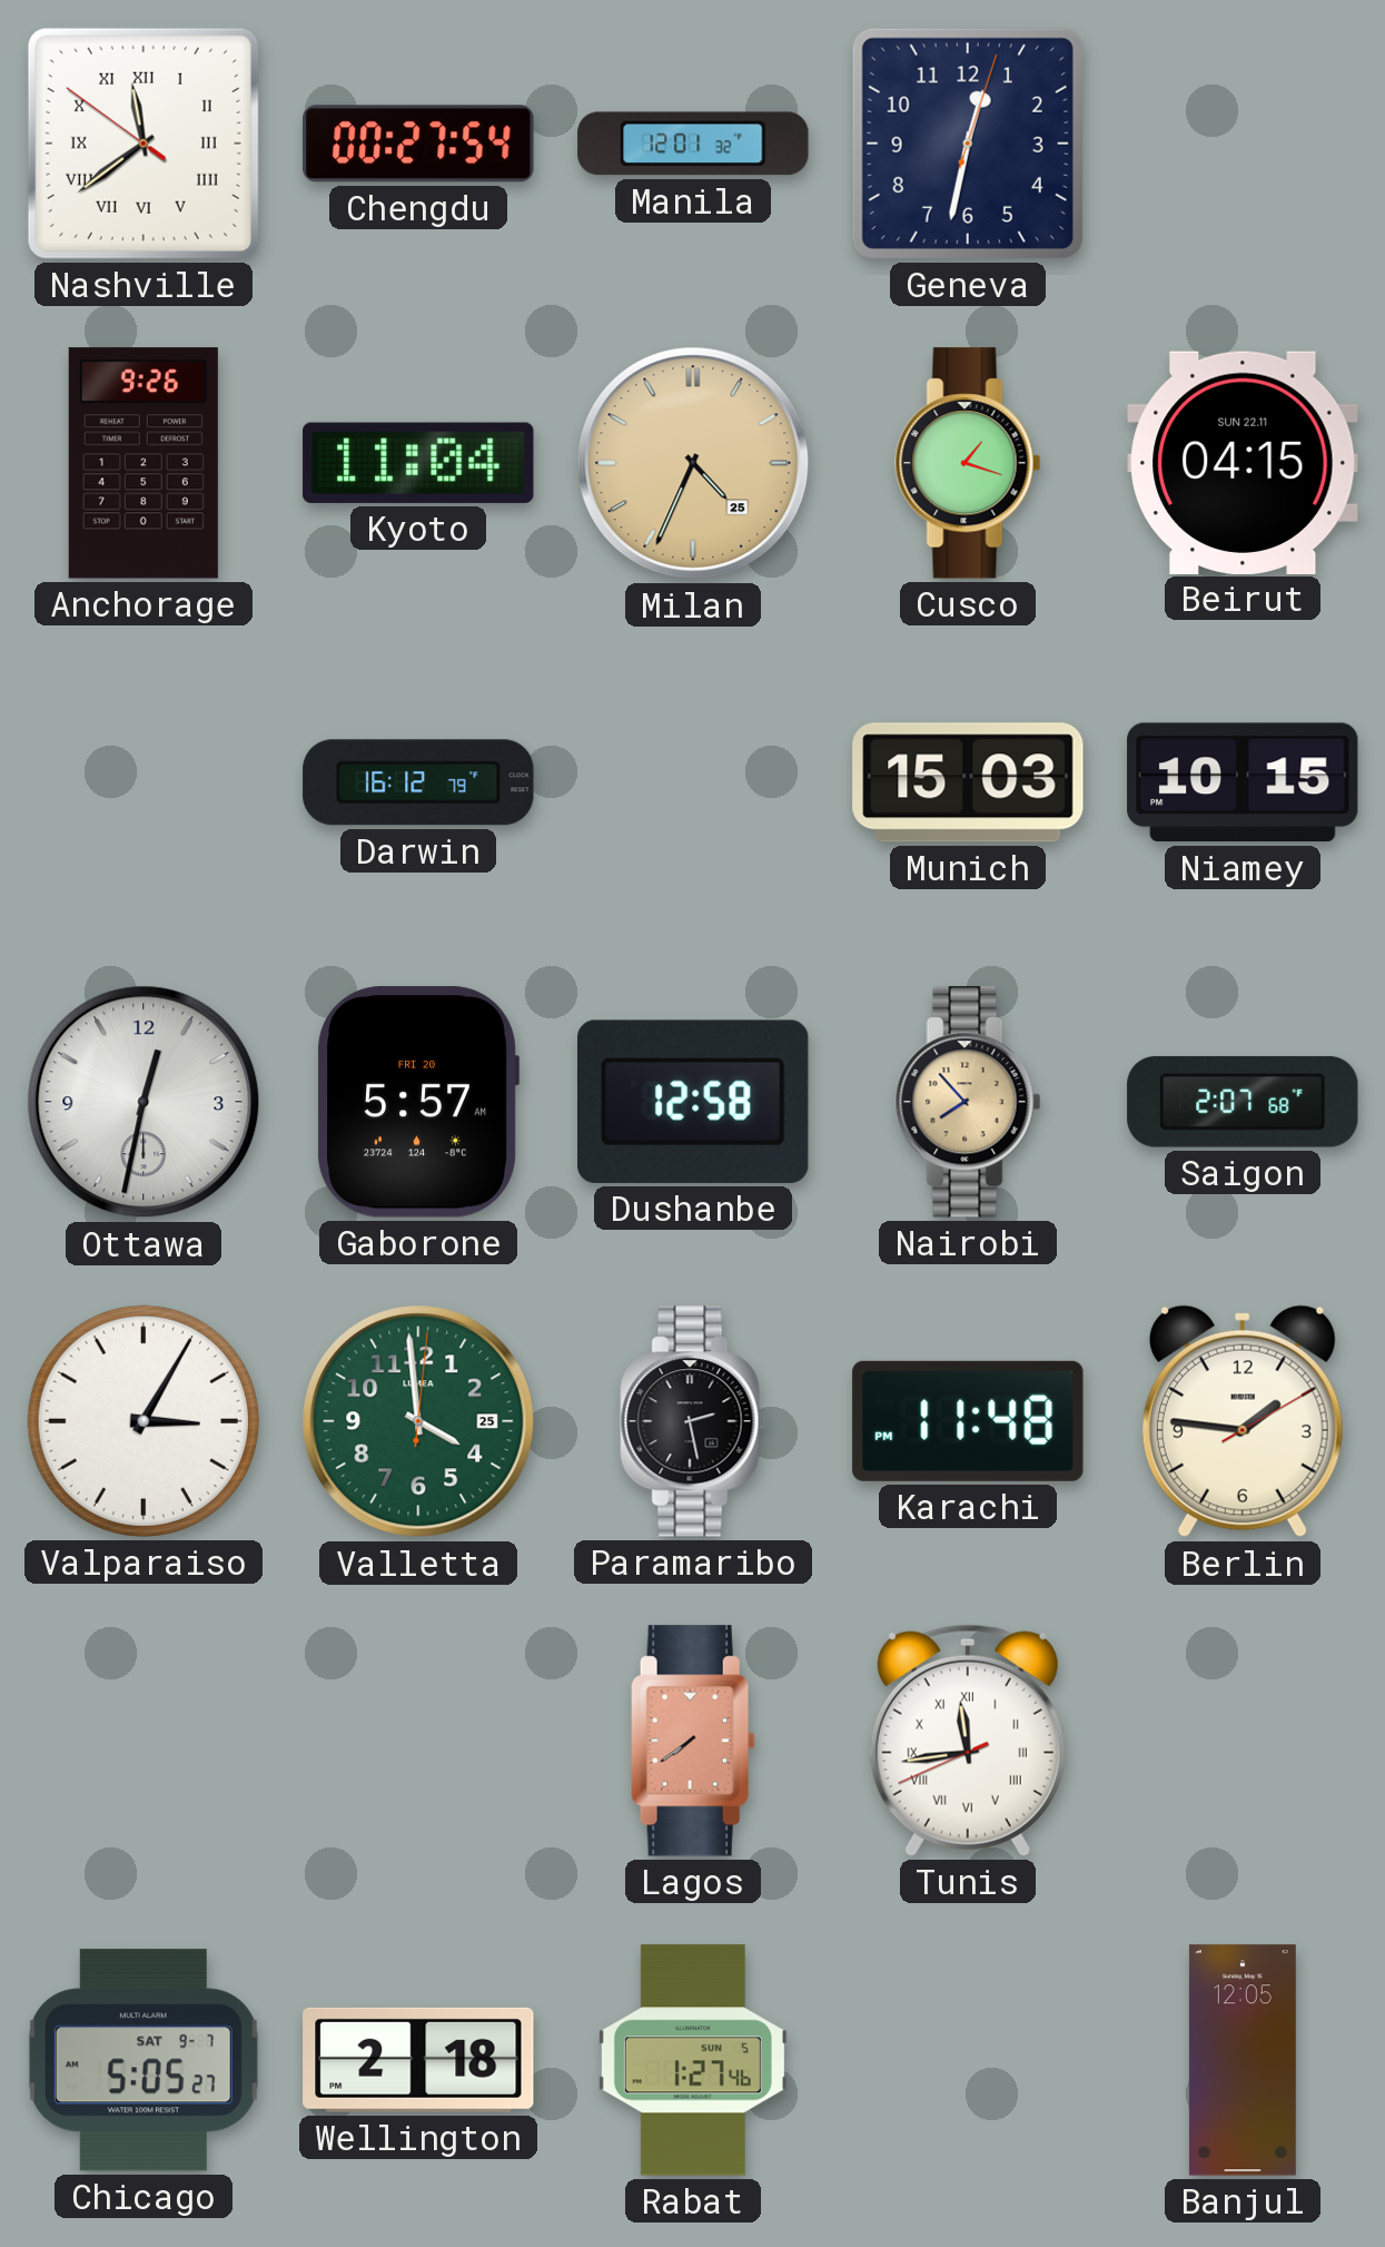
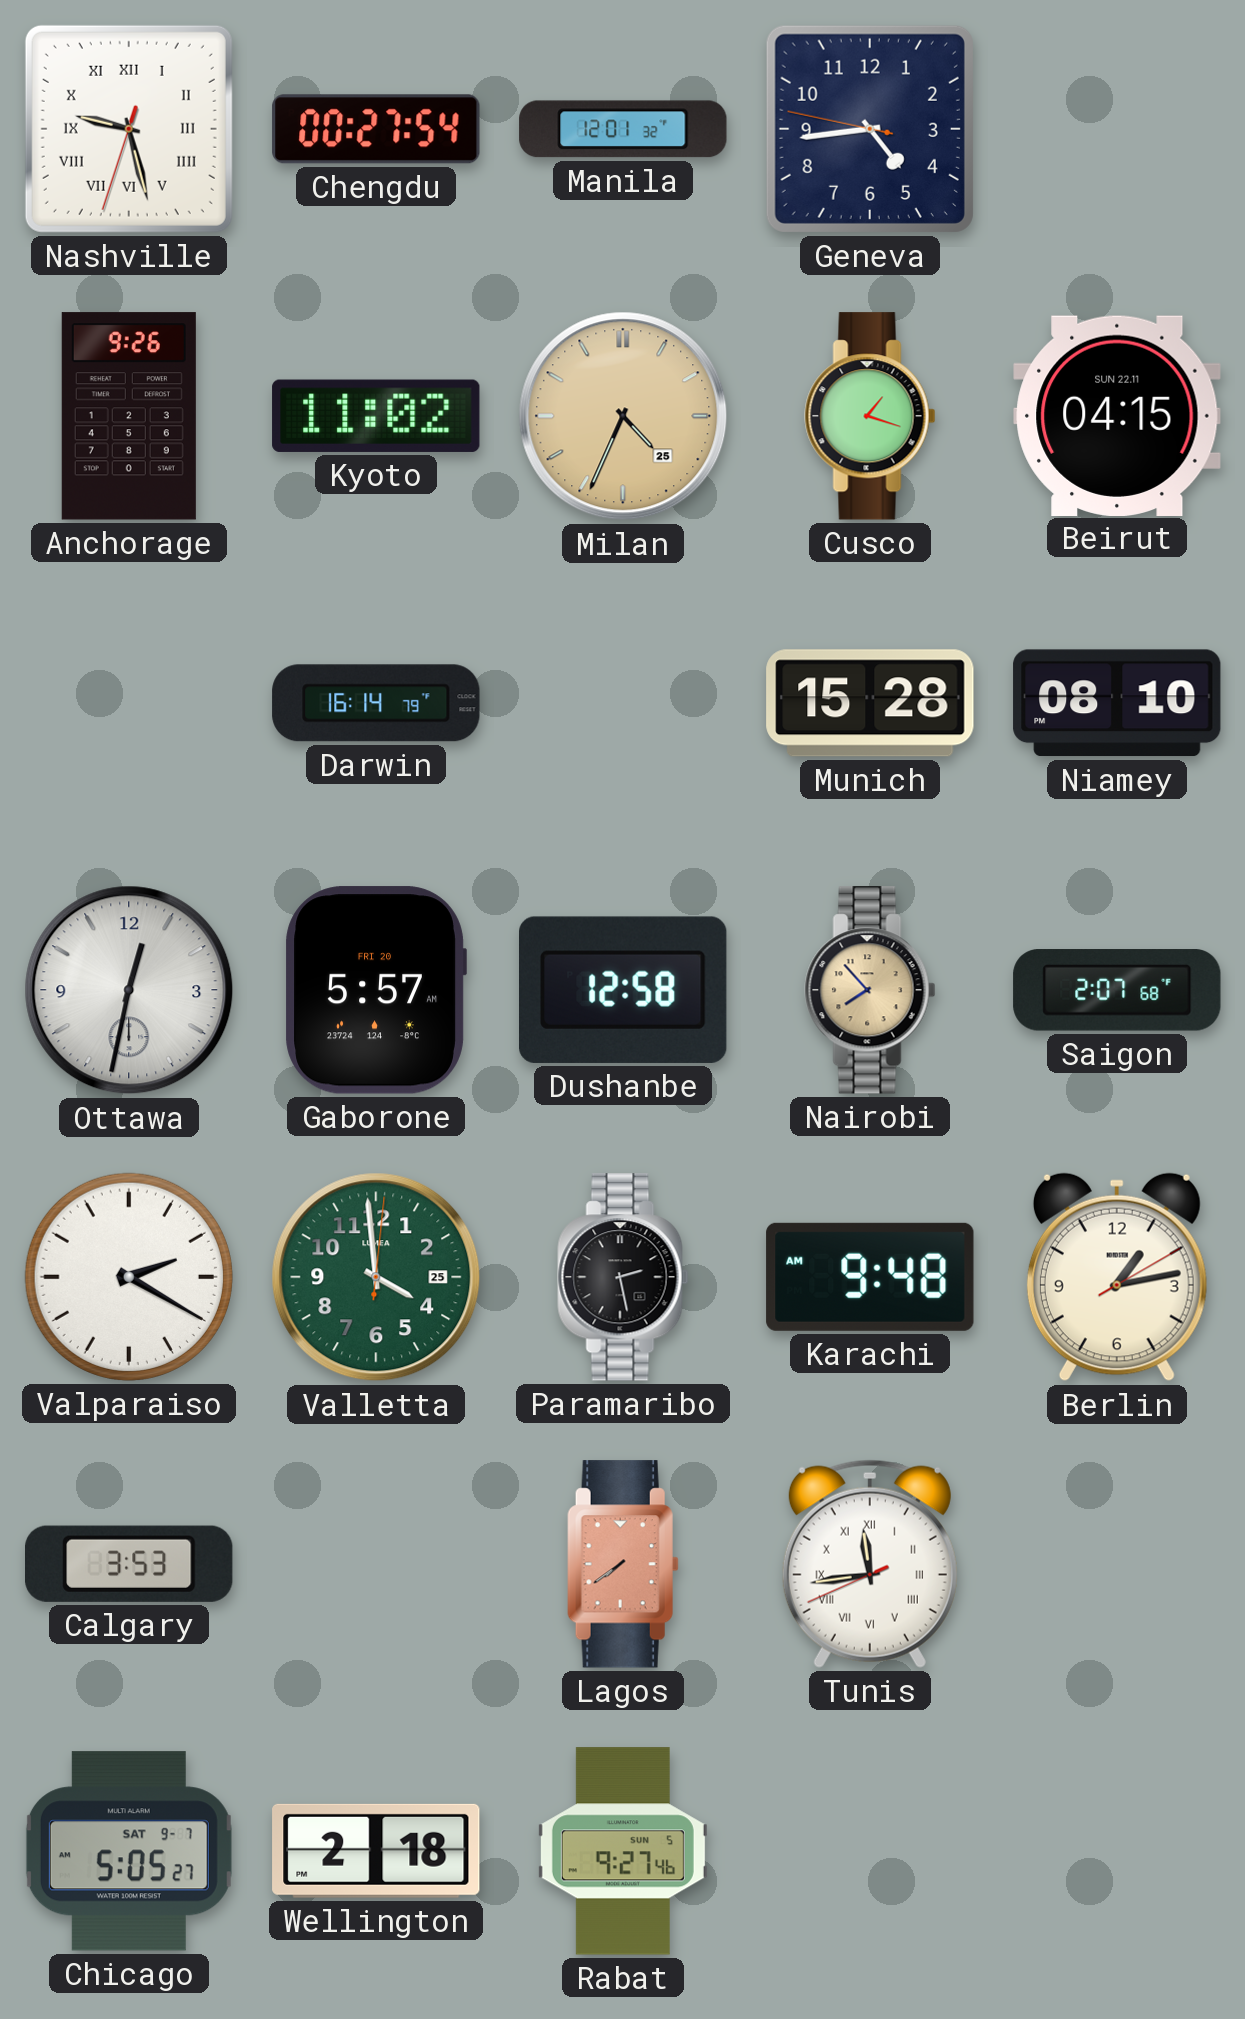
Nashville: 11:38 -> 9:27
Geneva: 12:32 -> 4:43
Kyoto: 11:04 -> 11:02
Darwin: 16:12 -> 16:14
Munich: 15:03 -> 15:28
Niamey: 10:15 -> 08:10
Valparaiso: 3:05 -> 2:20
Karachi: 11:48 -> 9:48
Berlin: 1:46 -> 1:13
Calgary: none -> 3:53
Rabat: 1:27 -> 9:27
Banjul: 12:05 -> none
